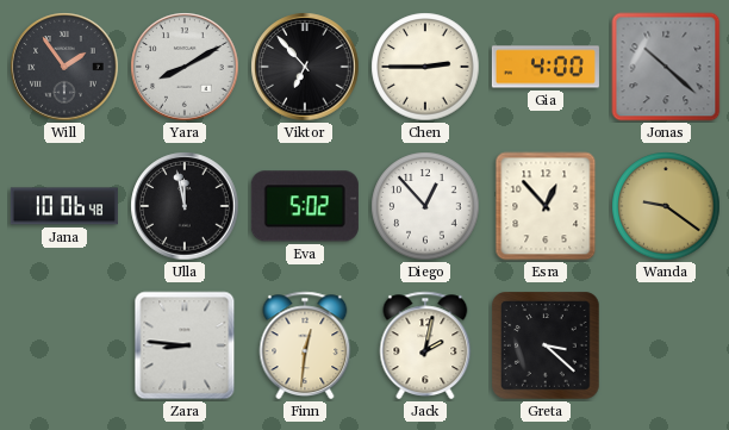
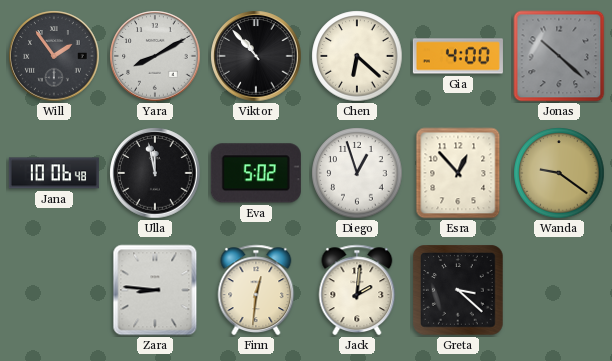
Viktor: 6:53 -> 10:53
Chen: 2:45 -> 6:22
Diego: 12:53 -> 12:57
Jack: 2:02 -> 2:01
